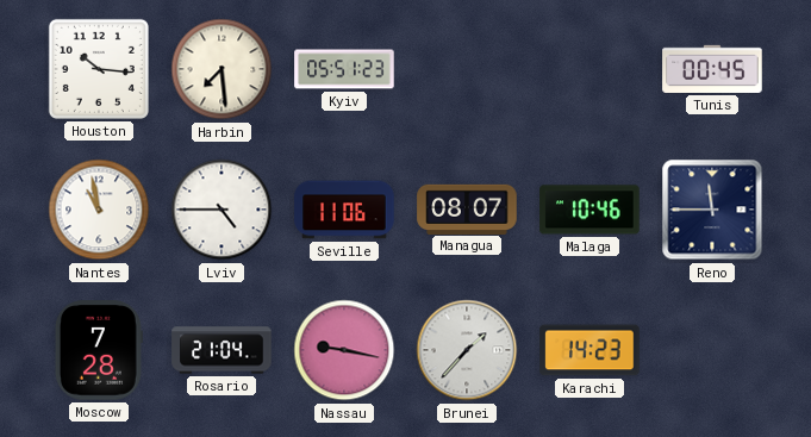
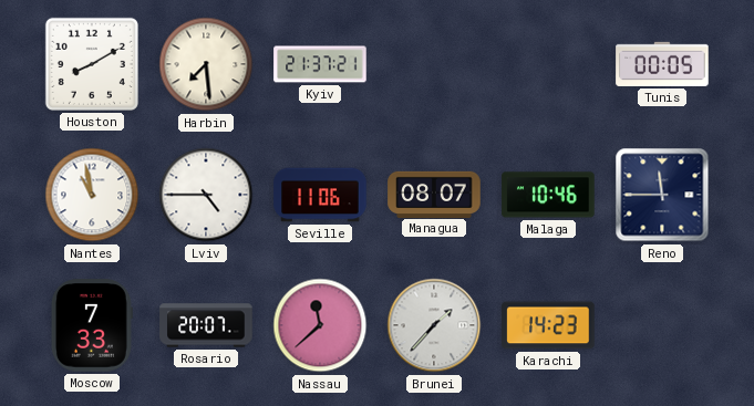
Houston: 10:16 -> 8:10
Kyiv: 05:51 -> 21:37
Tunis: 00:45 -> 00:05
Moscow: 7:28 -> 7:33
Rosario: 21:04 -> 20:07
Nassau: 9:17 -> 11:38
